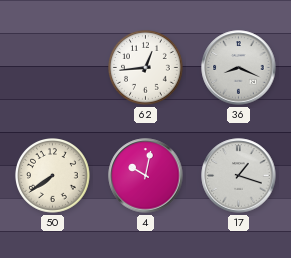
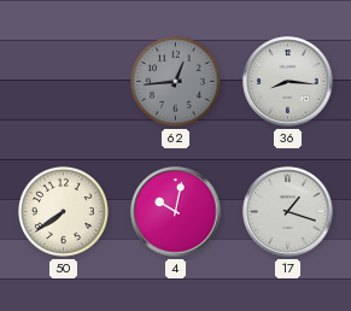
62 dial: white -> grey
36: 8:19 -> 8:16
